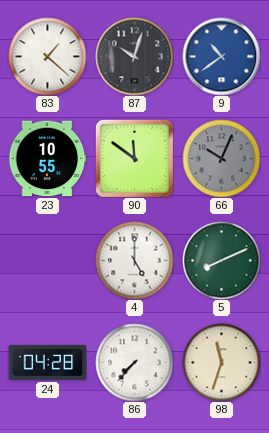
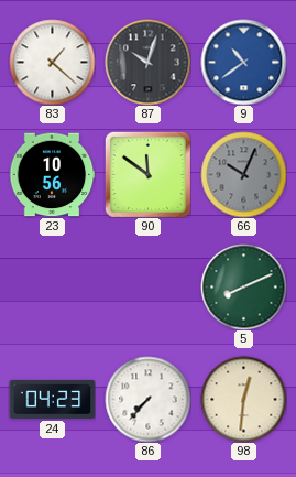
23: 10:55 -> 10:56
4: 5:00 -> none
24: 04:28 -> 04:23
98: 11:33 -> 12:31
